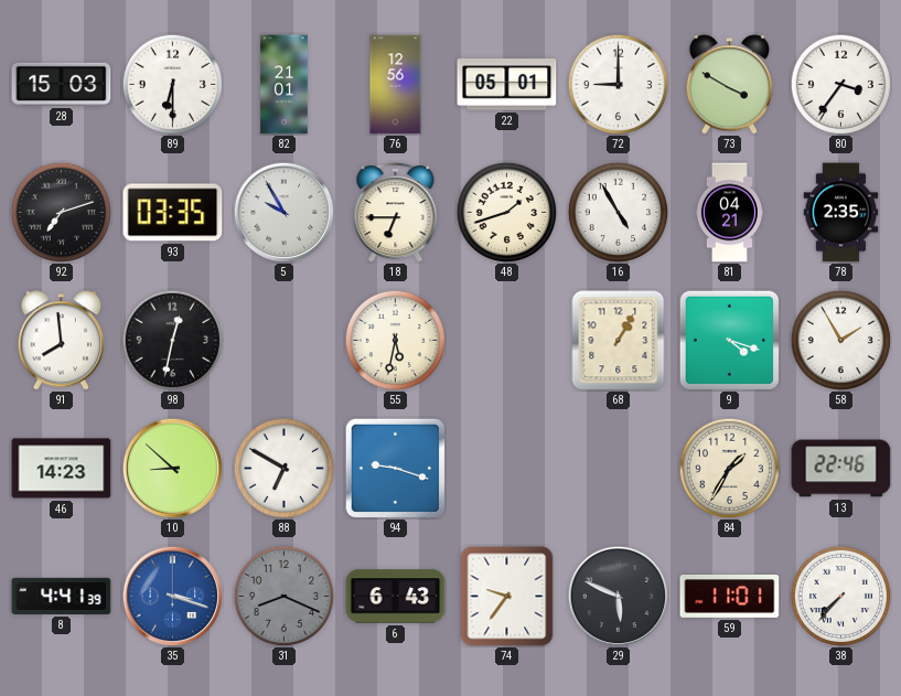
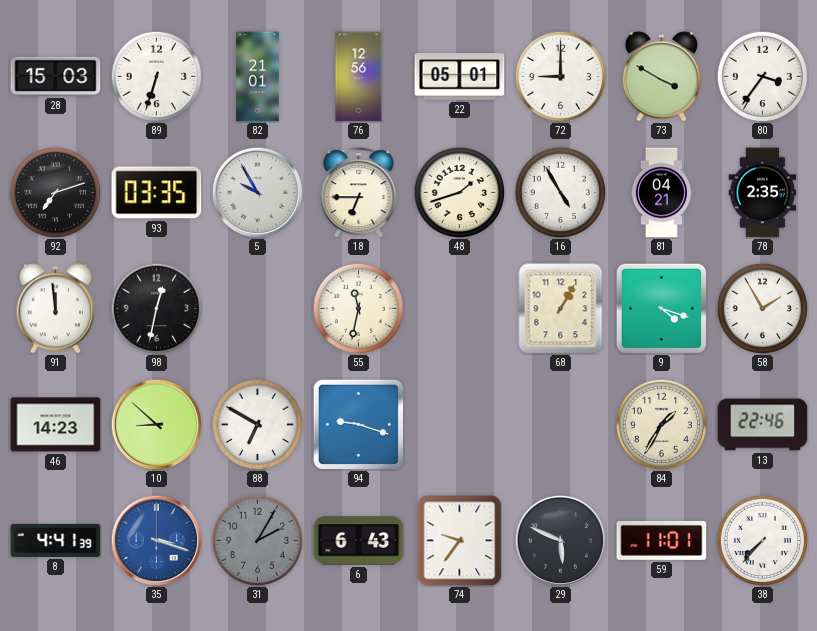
89: 6:30 -> 6:33
91: 7:59 -> 11:59
55: 5:32 -> 11:32
31: 8:19 -> 2:05
